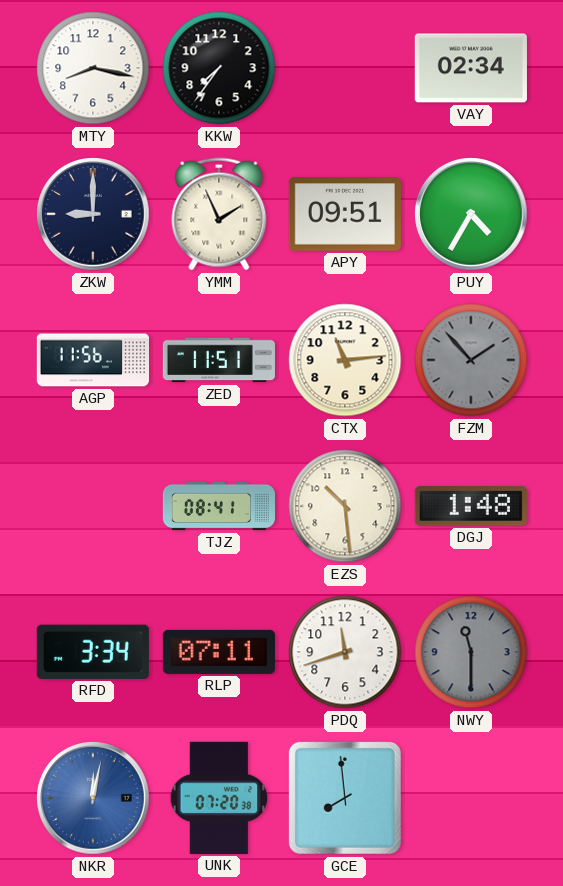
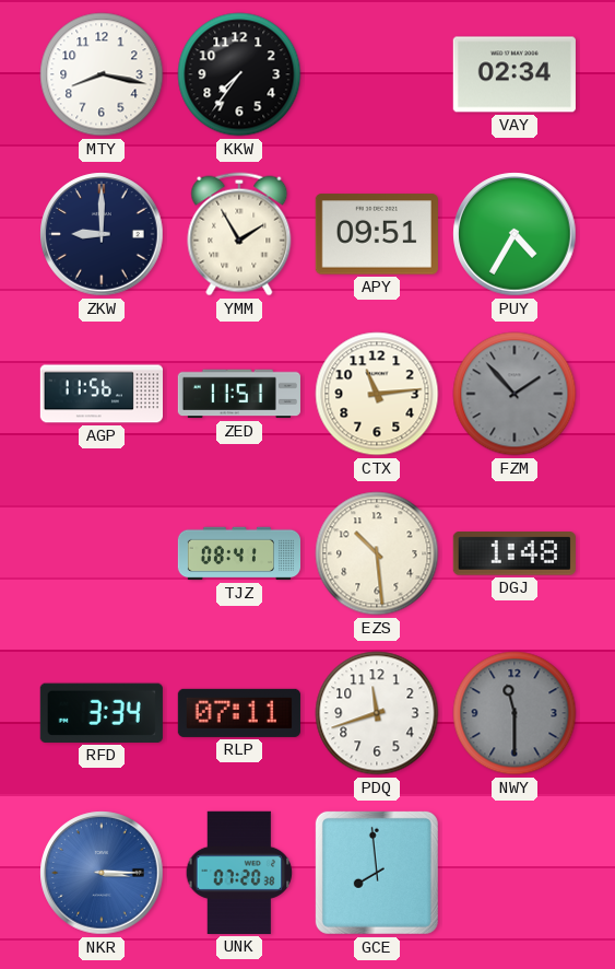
YMM: 1:56 -> 1:55
NKR: 12:02 -> 3:15
